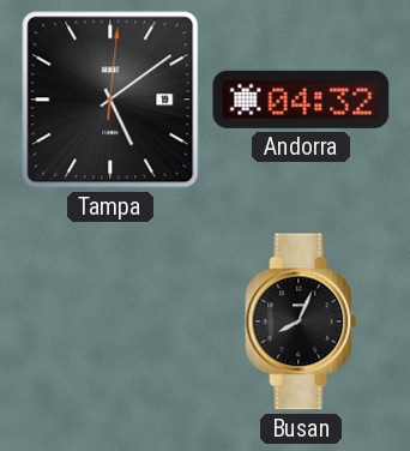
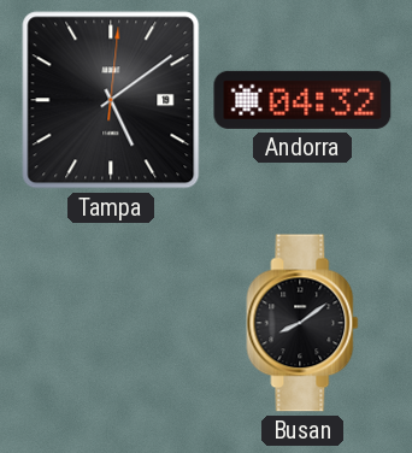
Busan: 8:04 -> 8:09
